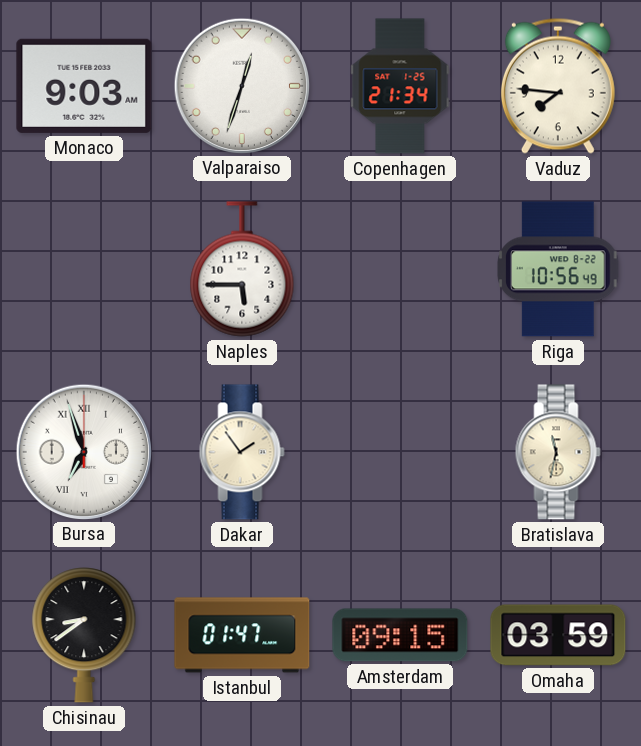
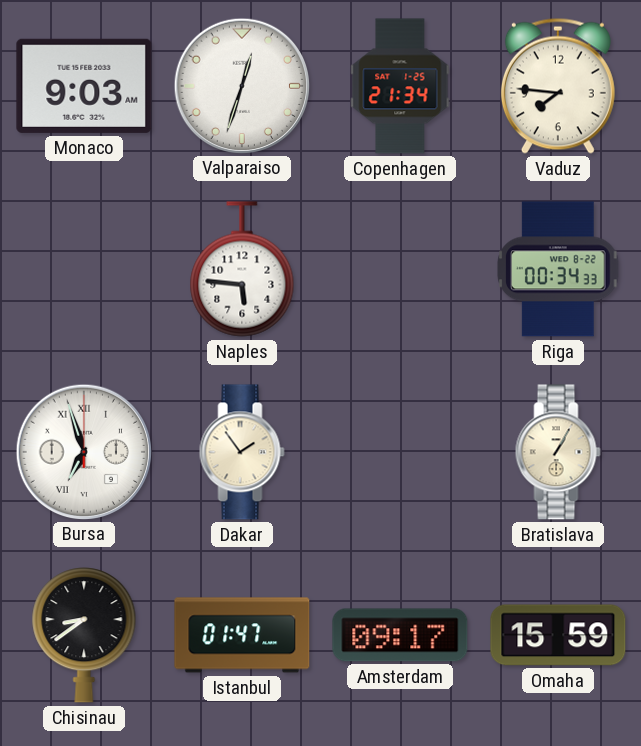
Naples: 5:45 -> 5:46
Riga: 10:56 -> 00:34
Bratislava: 11:32 -> 1:05
Amsterdam: 09:15 -> 09:17
Omaha: 03:59 -> 15:59
